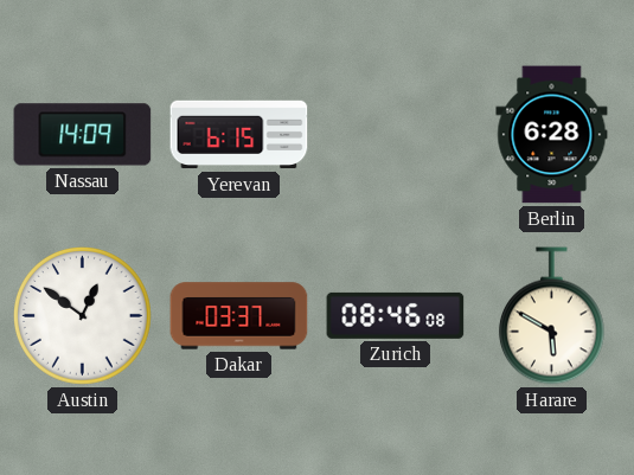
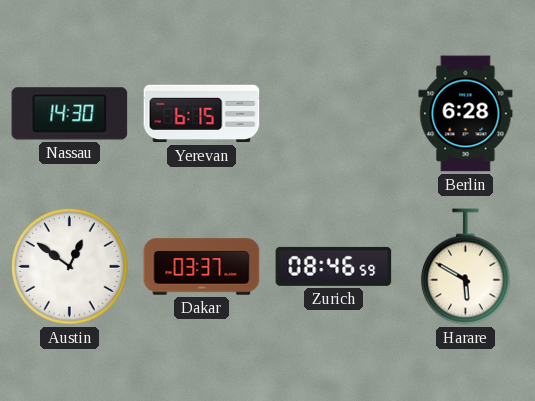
Nassau: 14:09 -> 14:30
Zurich: 08:46:08 -> 08:46:59
